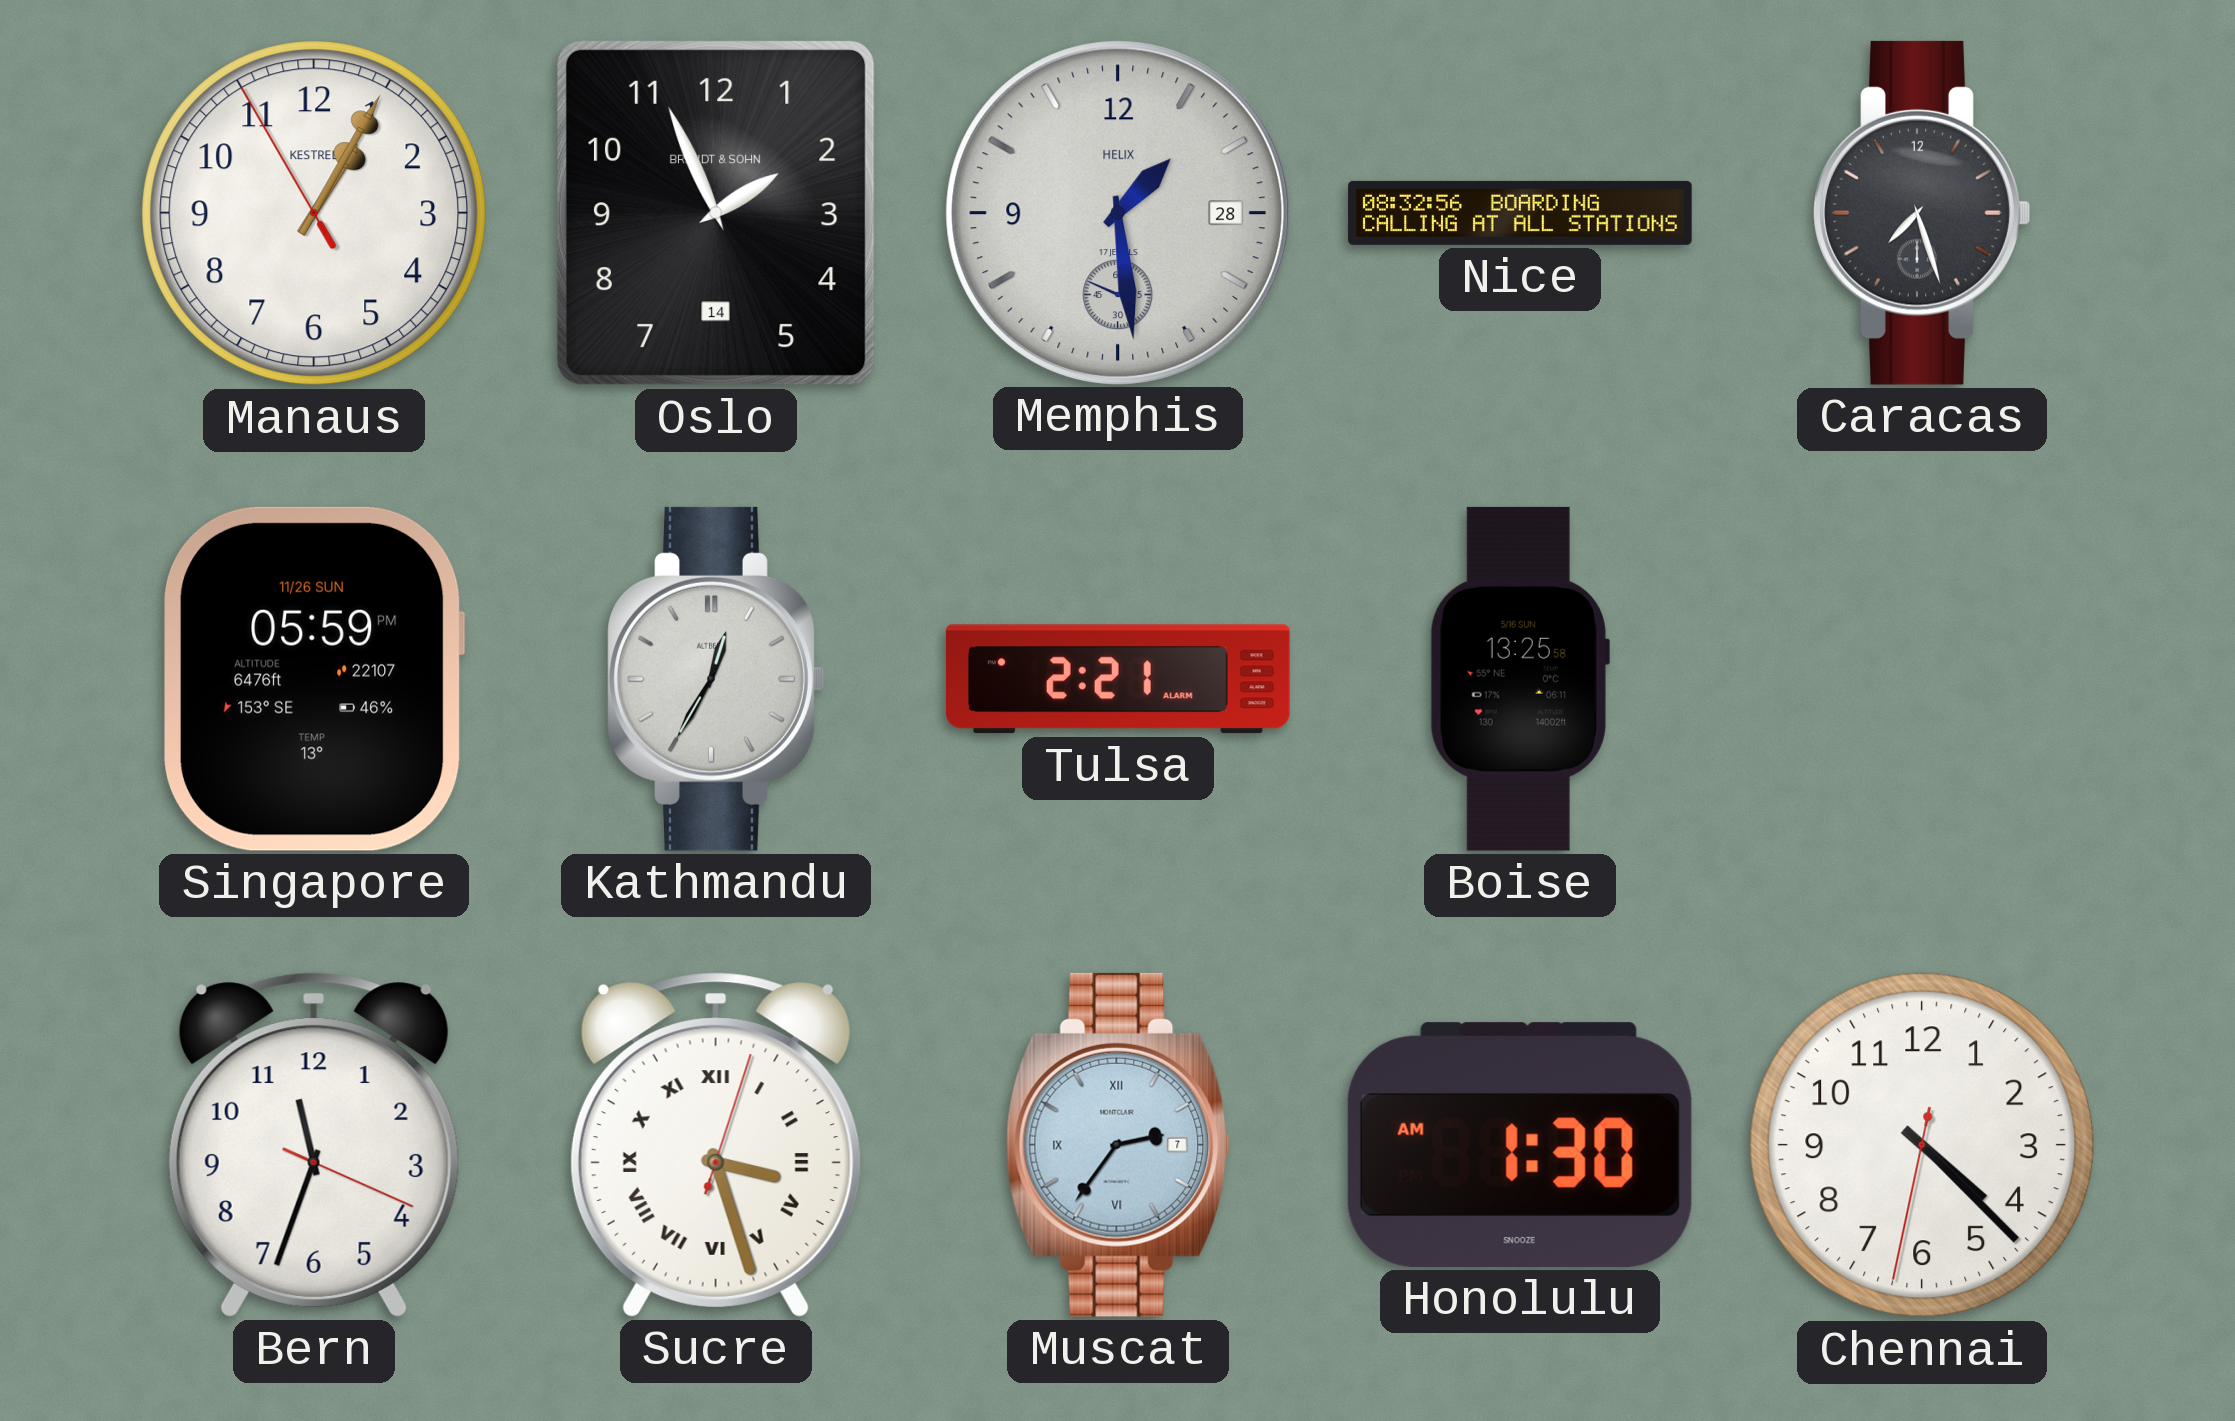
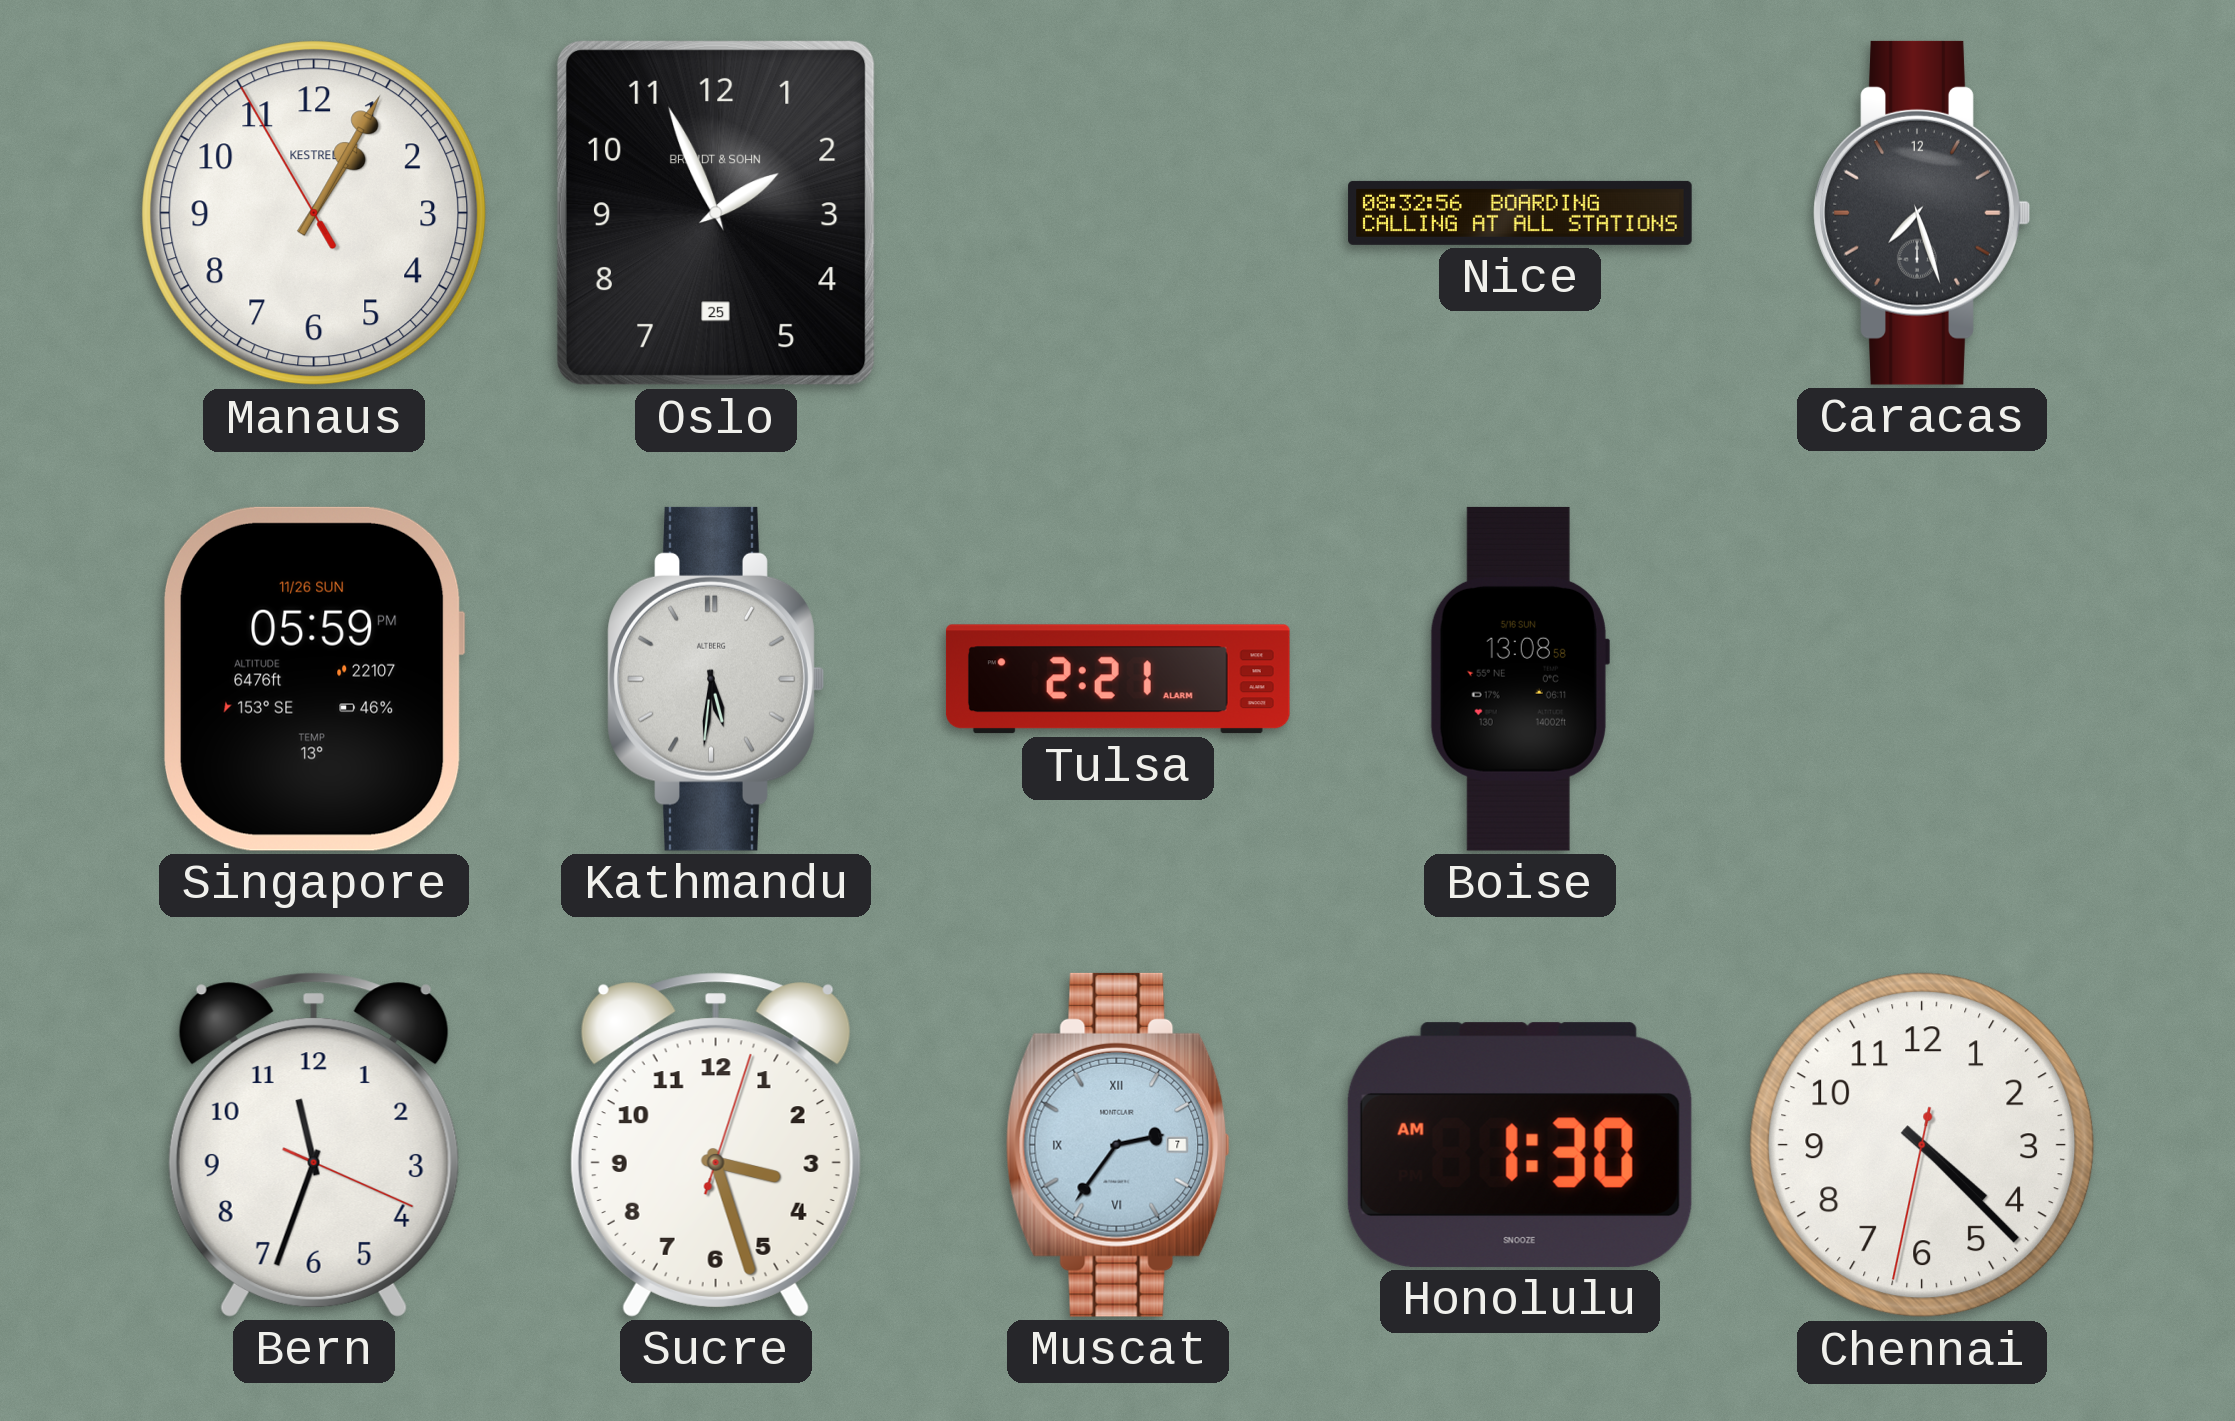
Oslo date: 14 -> 25
Memphis: 1:28 -> none
Kathmandu: 12:35 -> 5:31
Boise: 13:25 -> 13:08
Sucre numerals: Roman -> Arabic
